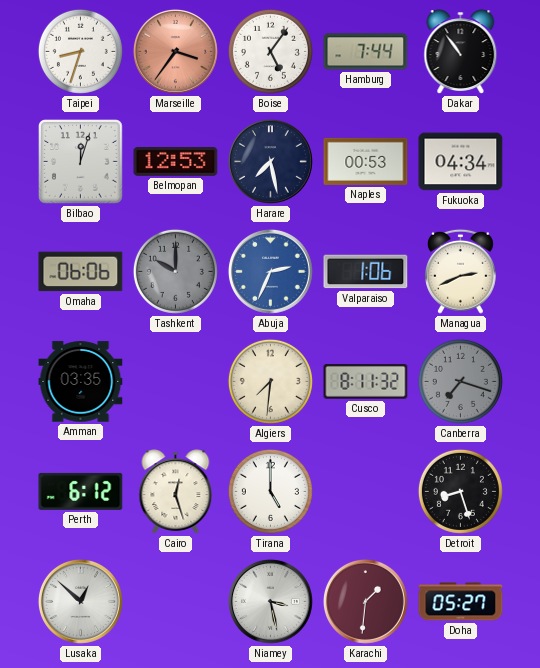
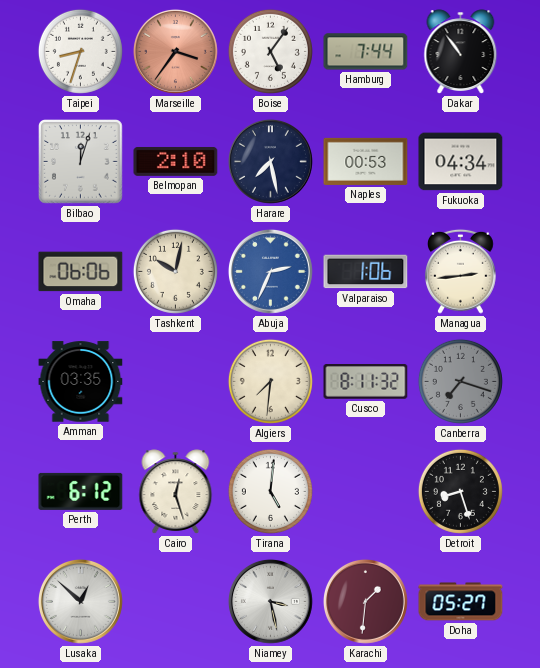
Belmopan: 12:53 -> 2:10
Tashkent: 10:00 -> 10:02
Tashkent dial: grey -> cream
Managua: 2:41 -> 2:44
Tirana: 5:00 -> 5:01
